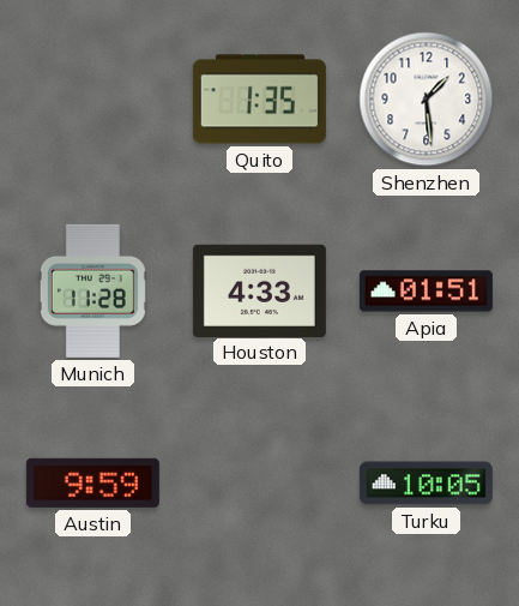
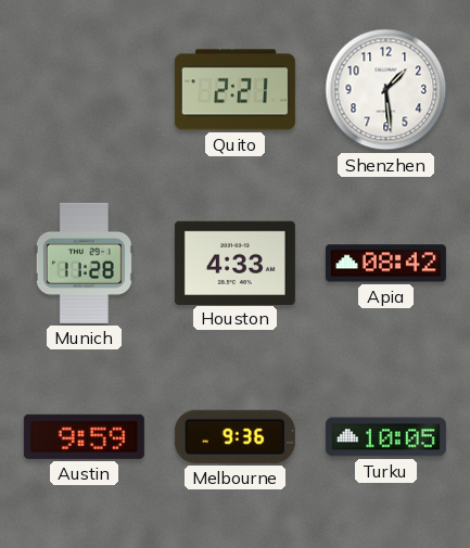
Quito: 1:35 -> 2:21
Apia: 01:51 -> 08:42
Melbourne: none -> 9:36
